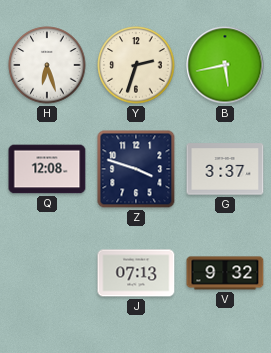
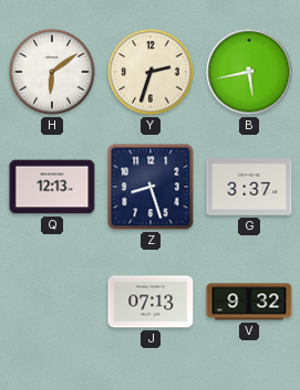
H: 6:27 -> 6:09
Q: 12:08 -> 12:13
Z: 3:48 -> 8:27
